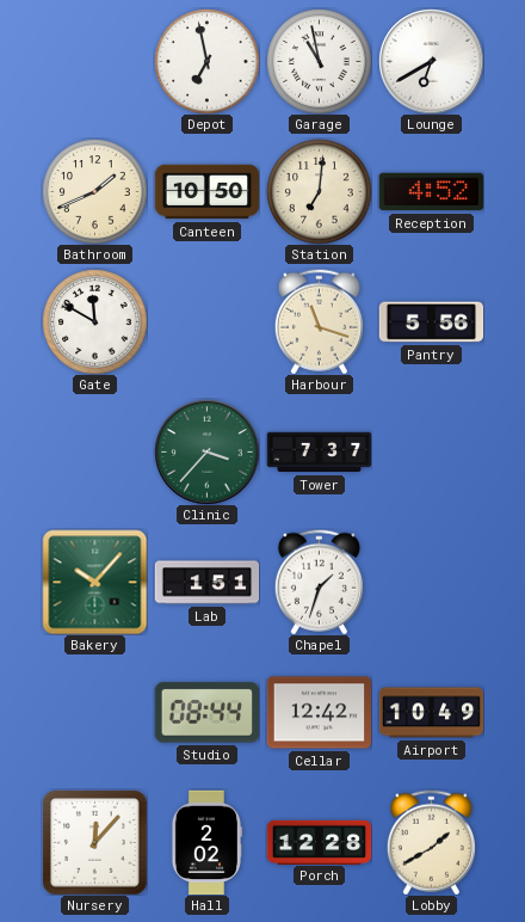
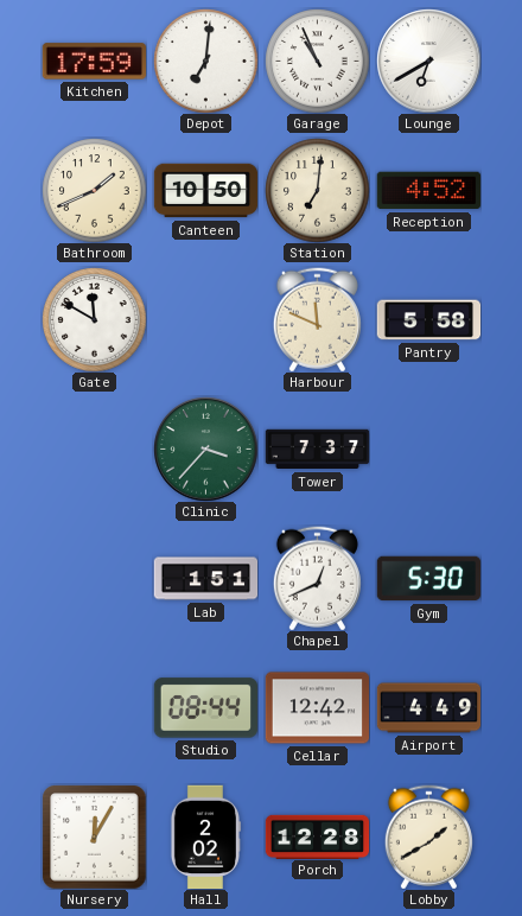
Kitchen: none -> 17:59
Depot: 6:58 -> 7:01
Garage: 10:58 -> 10:56
Harbour: 11:18 -> 11:49
Pantry: 5:56 -> 5:58
Bakery: 10:07 -> none
Chapel: 1:33 -> 12:41
Gym: none -> 5:30
Airport: 10:49 -> 4:49
Nursery: 12:07 -> 12:05
